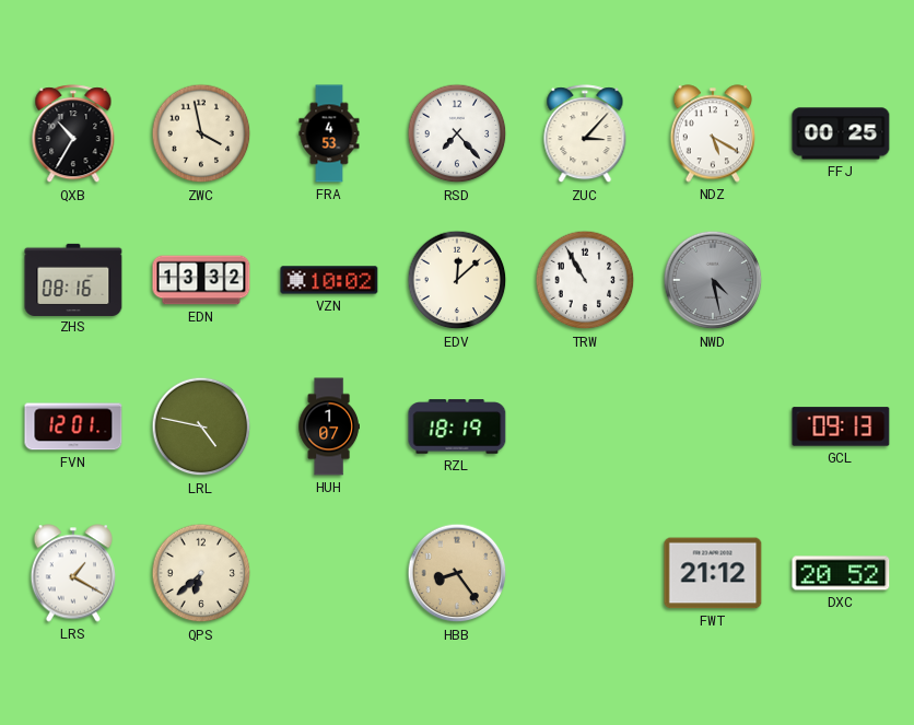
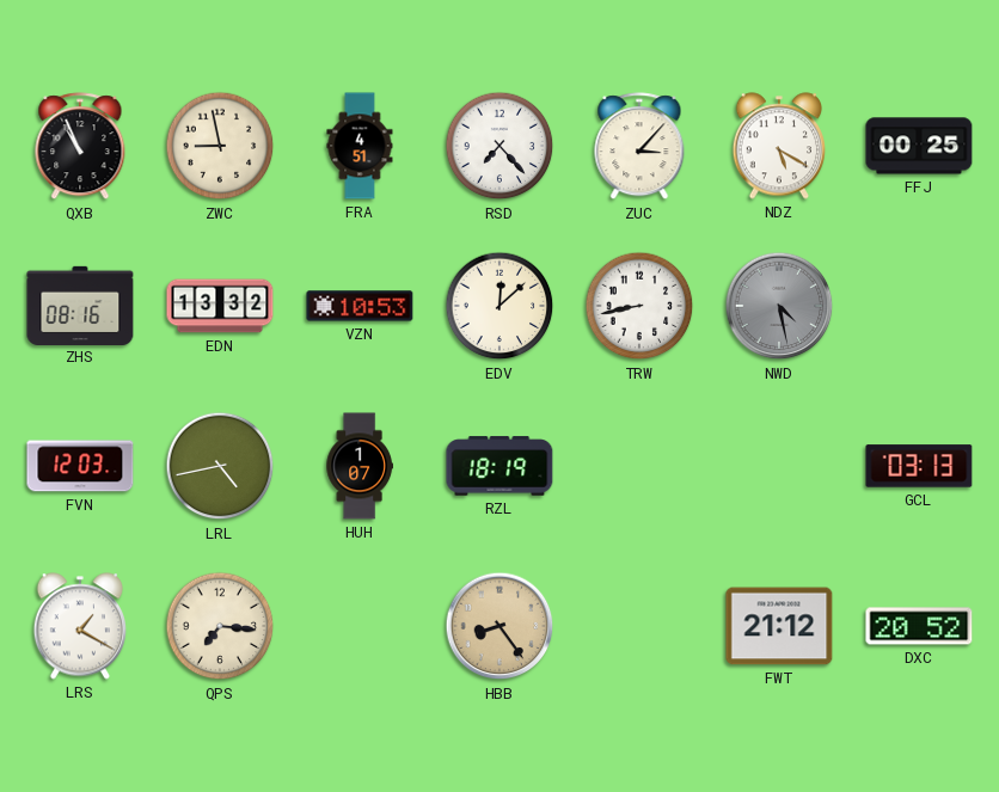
QXB: 10:35 -> 10:56
ZWC: 3:58 -> 8:58
FRA: 4:53 -> 4:51
VZN: 10:02 -> 10:53
TRW: 10:55 -> 8:43
FVN: 12:01 -> 12:03
LRL: 4:47 -> 4:43
GCL: 09:13 -> 03:13
QPS: 6:38 -> 7:16
